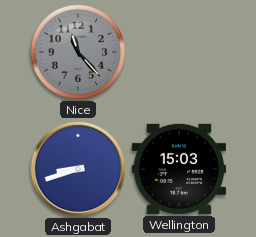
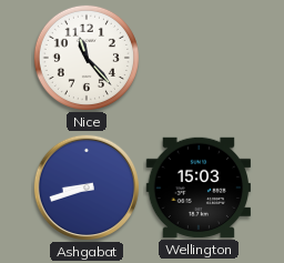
Nice dial: grey -> white
